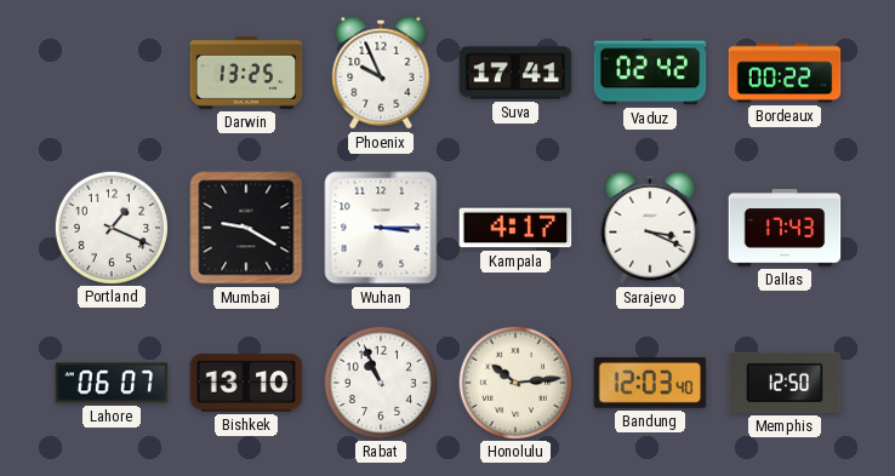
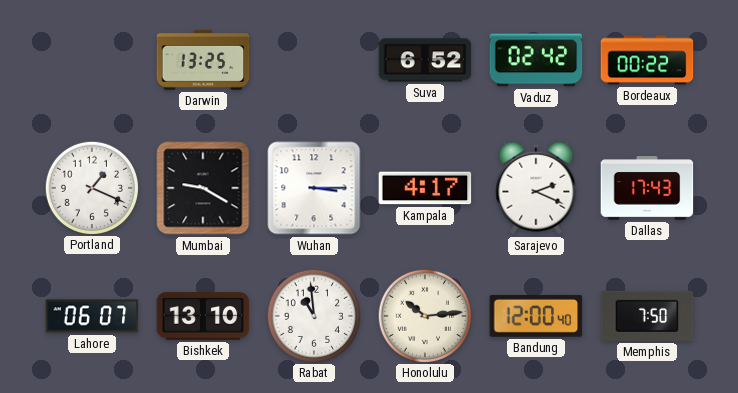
Phoenix: 9:56 -> none
Suva: 17:41 -> 6:52
Sarajevo: 3:19 -> 2:19
Rabat: 10:56 -> 10:59
Bandung: 12:03 -> 12:00
Memphis: 12:50 -> 7:50
